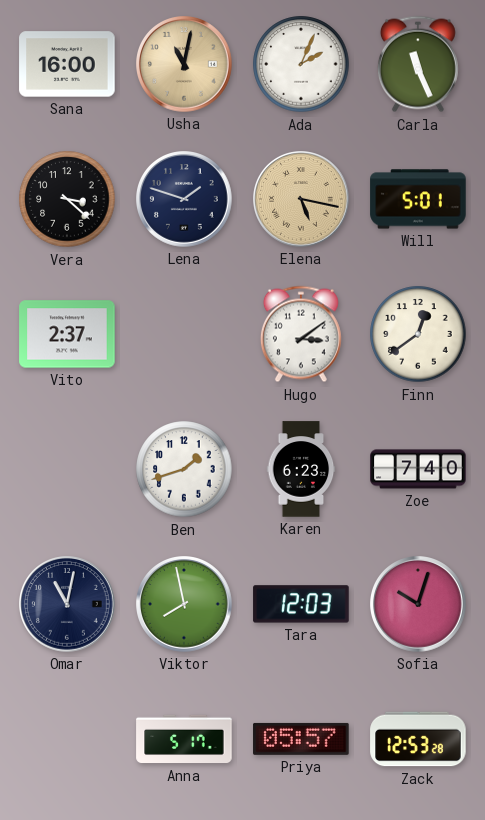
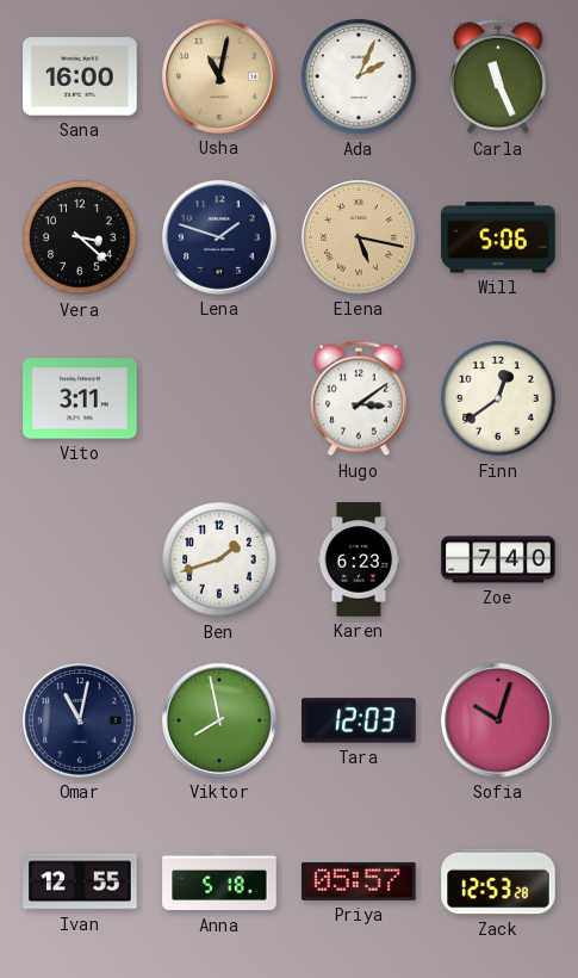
Will: 5:01 -> 5:06
Vito: 2:37 -> 3:11
Ivan: none -> 12:55
Anna: 5:17 -> 5:18
